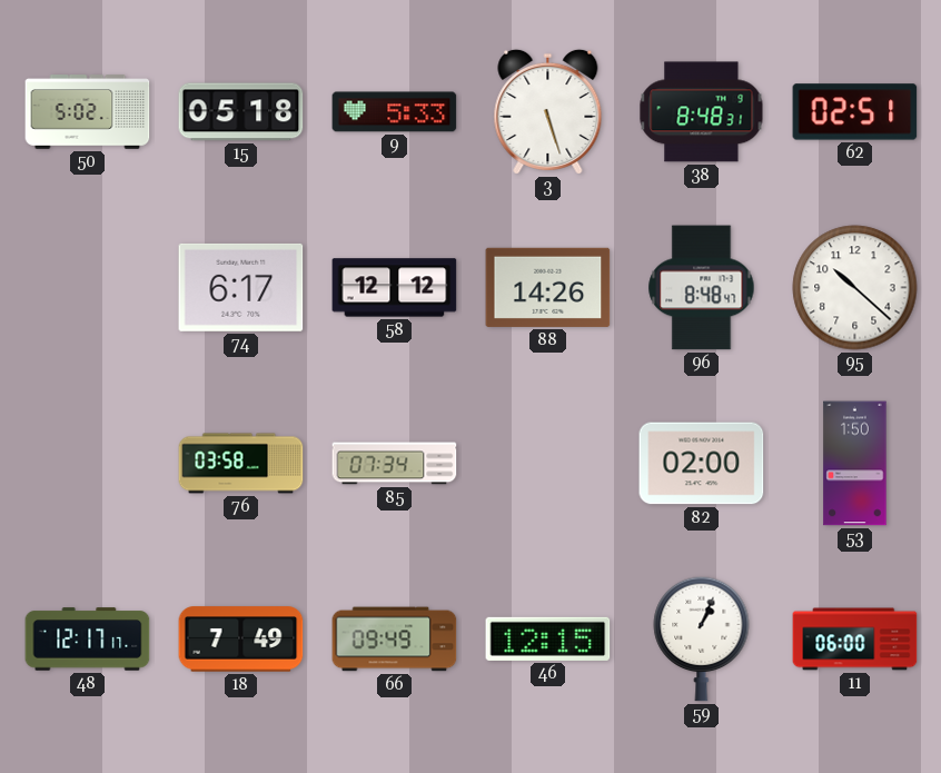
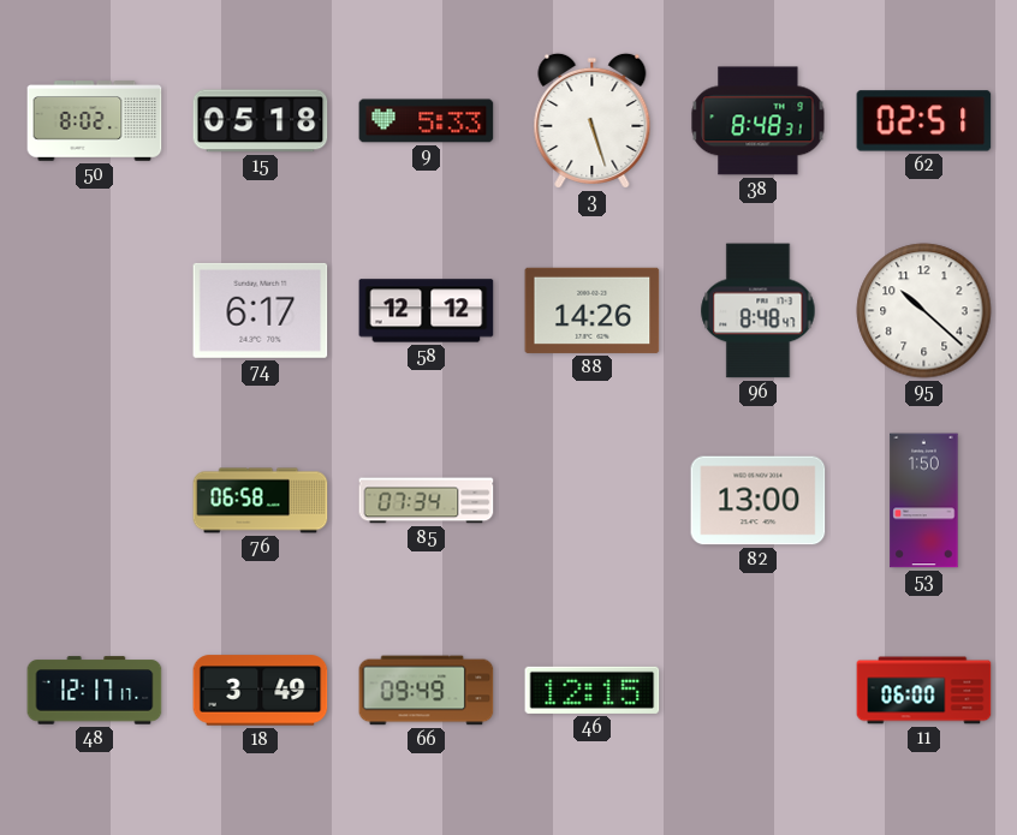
50: 5:02 -> 8:02
76: 03:58 -> 06:58
82: 02:00 -> 13:00
18: 7:49 -> 3:49
59: 1:04 -> none
